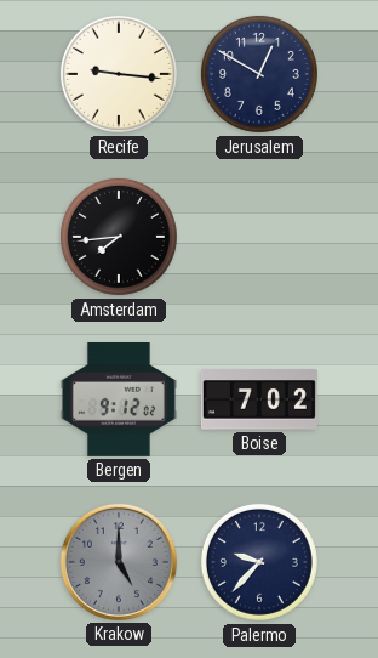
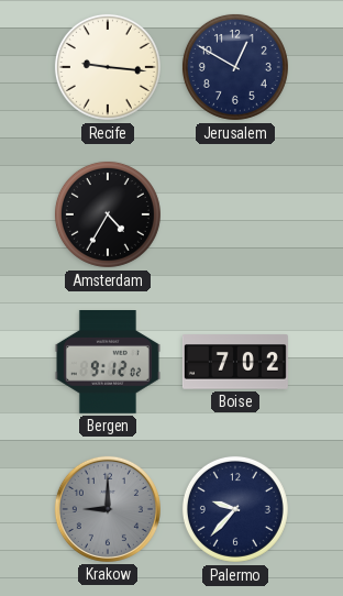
Amsterdam: 7:44 -> 4:35
Krakow: 5:00 -> 9:00
